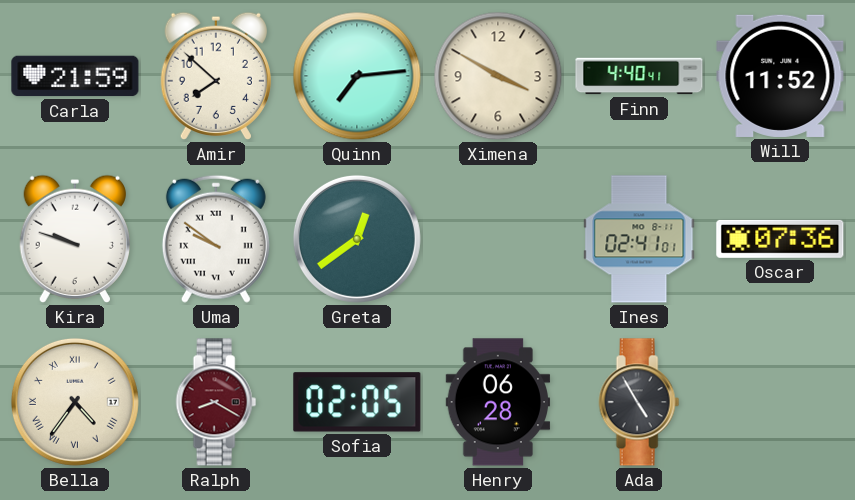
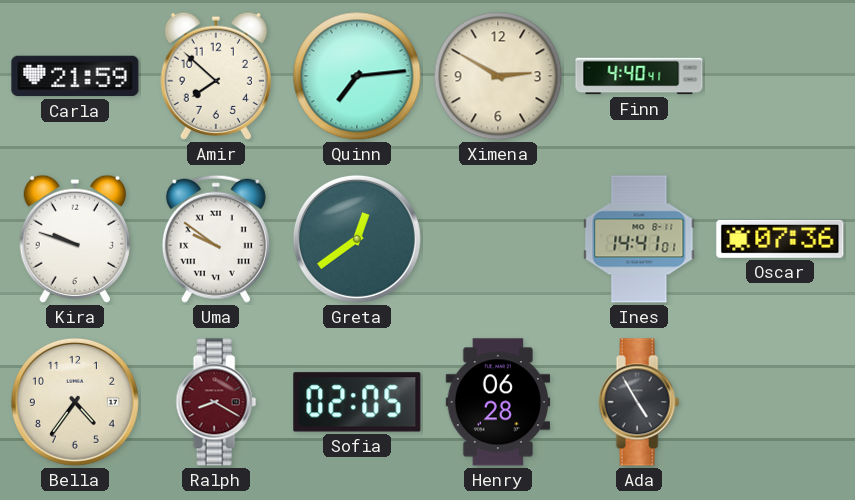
Ximena: 3:50 -> 2:50
Will: 11:52 -> none
Ines: 02:41 -> 14:41
Bella numerals: Roman -> Arabic
